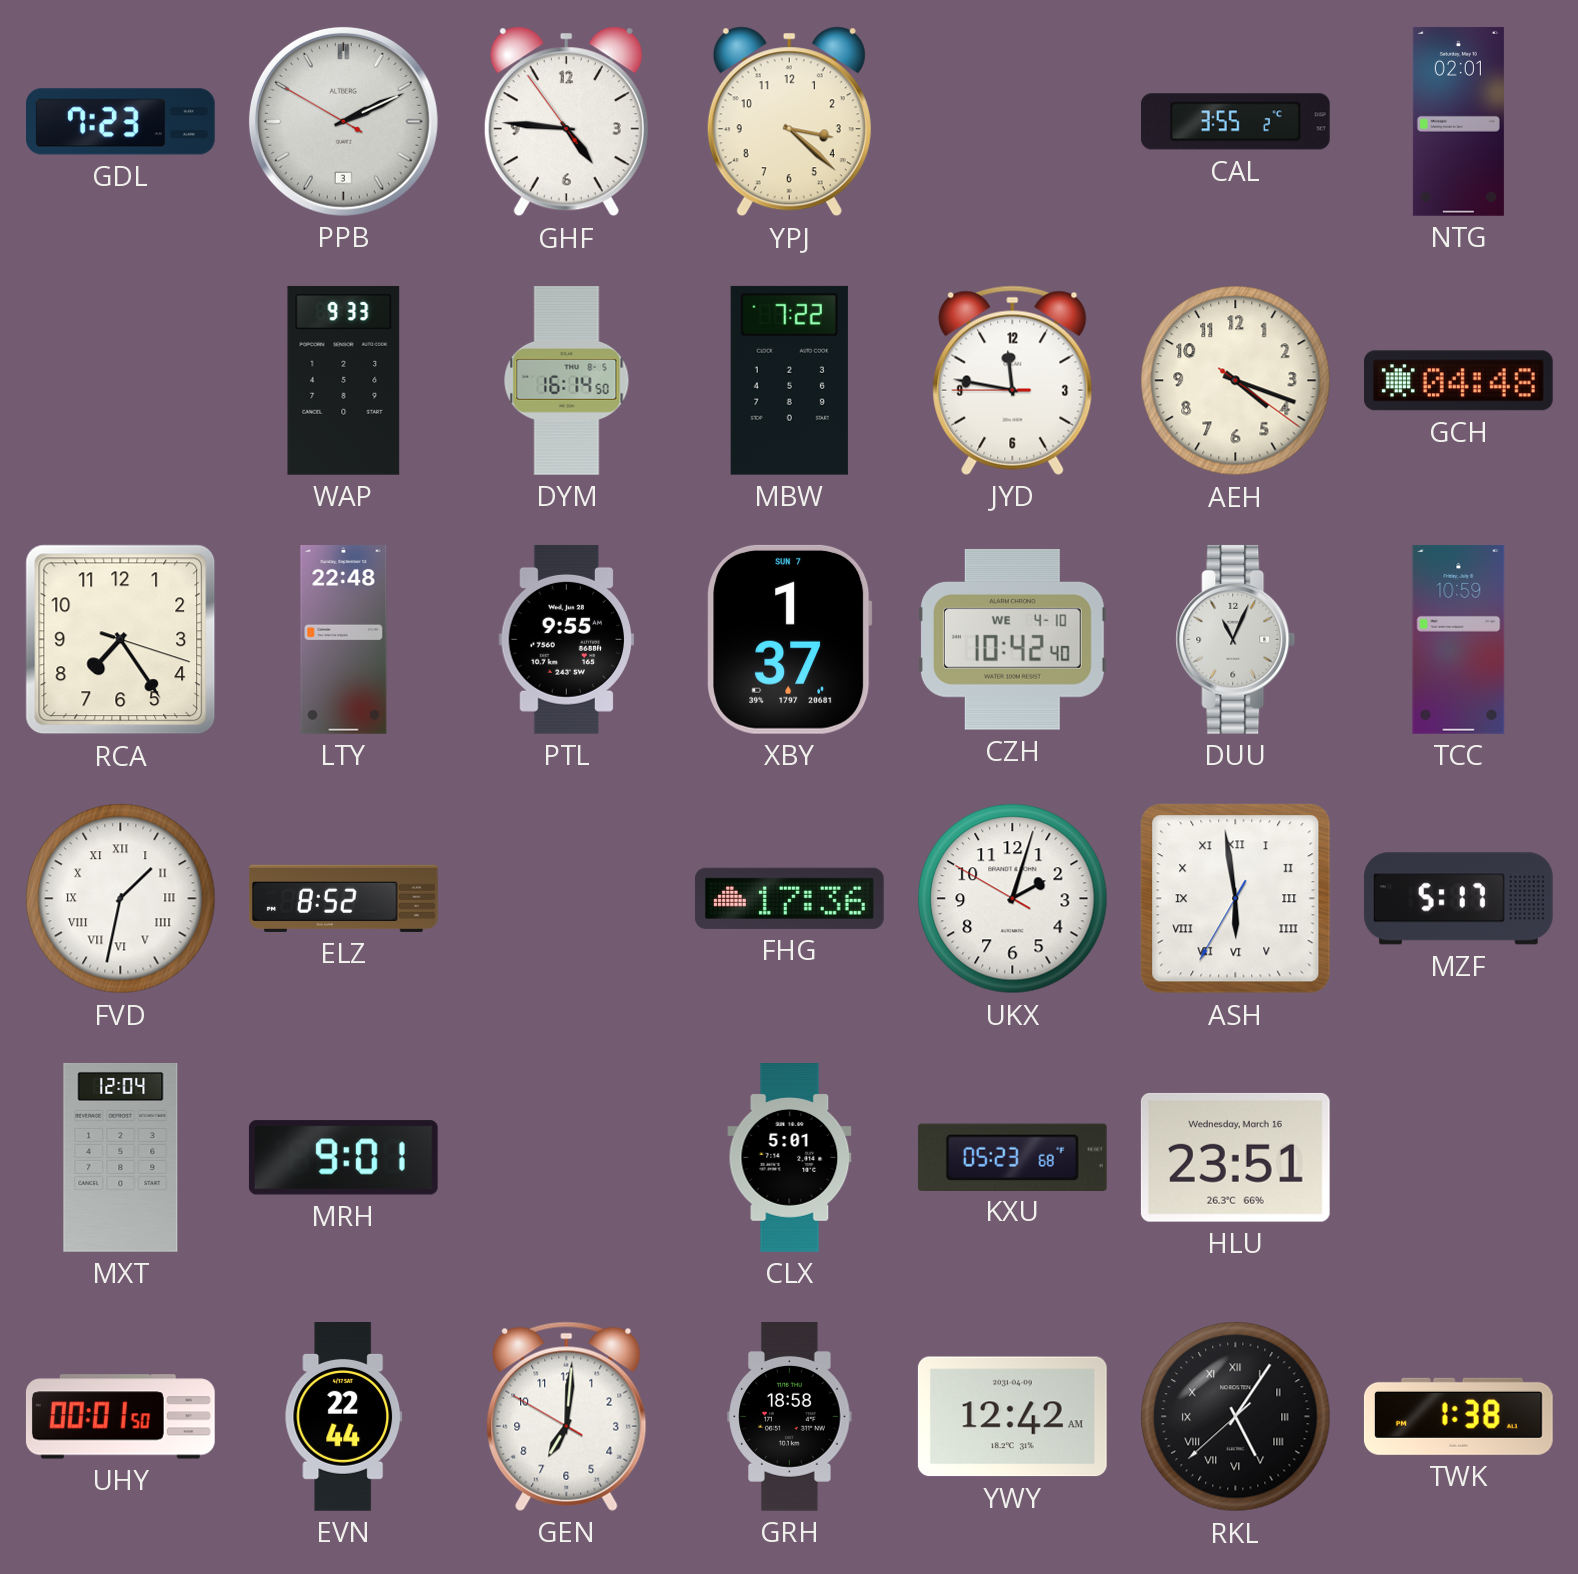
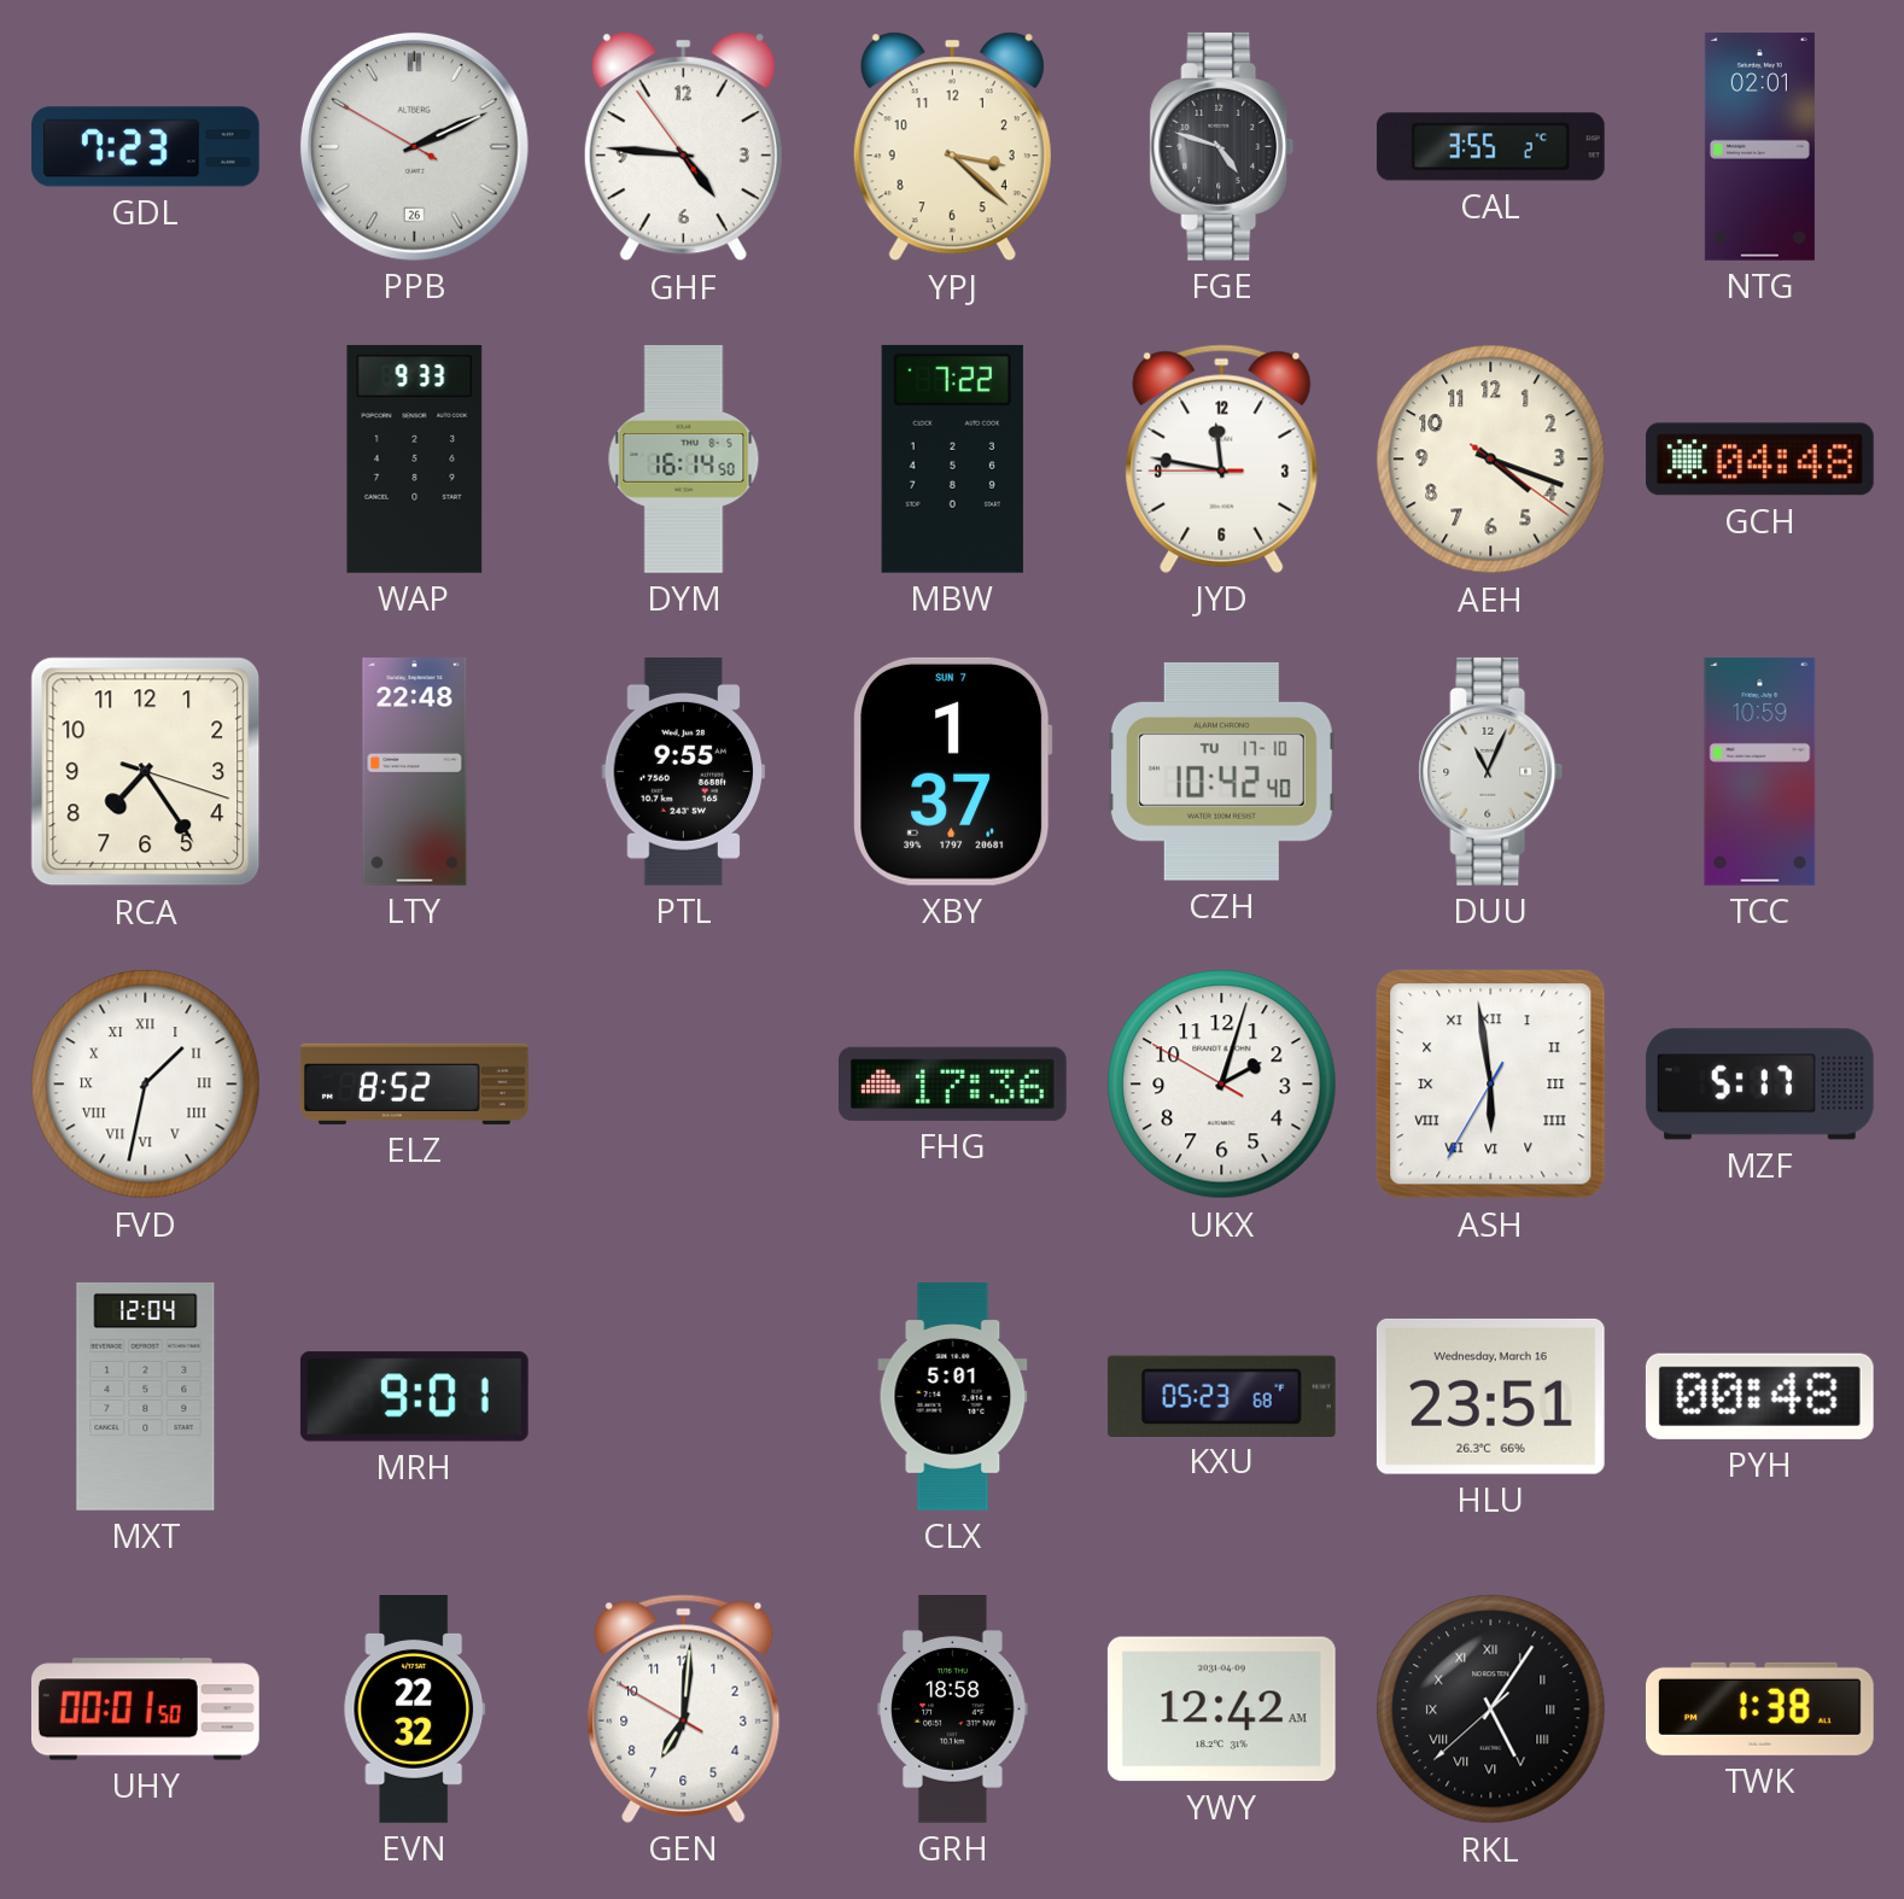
PPB date: 3 -> 26
FGE: none -> 4:48
CZH date: WE 4-10 -> TU 17-10
PYH: none -> 00:48
EVN: 22:44 -> 22:32
